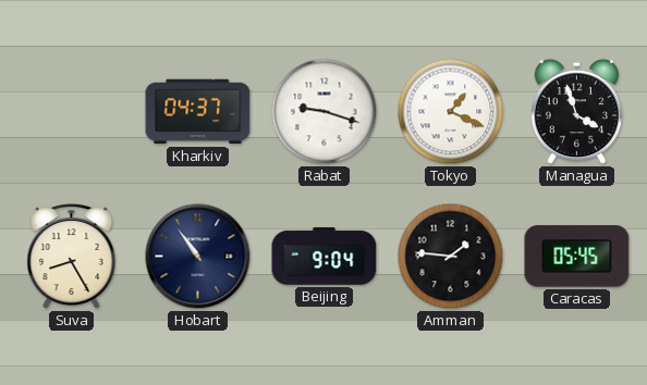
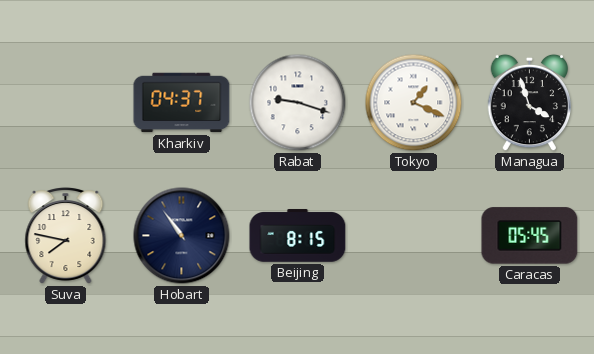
Suva: 8:25 -> 7:47
Beijing: 9:04 -> 8:15
Amman: 1:46 -> none
